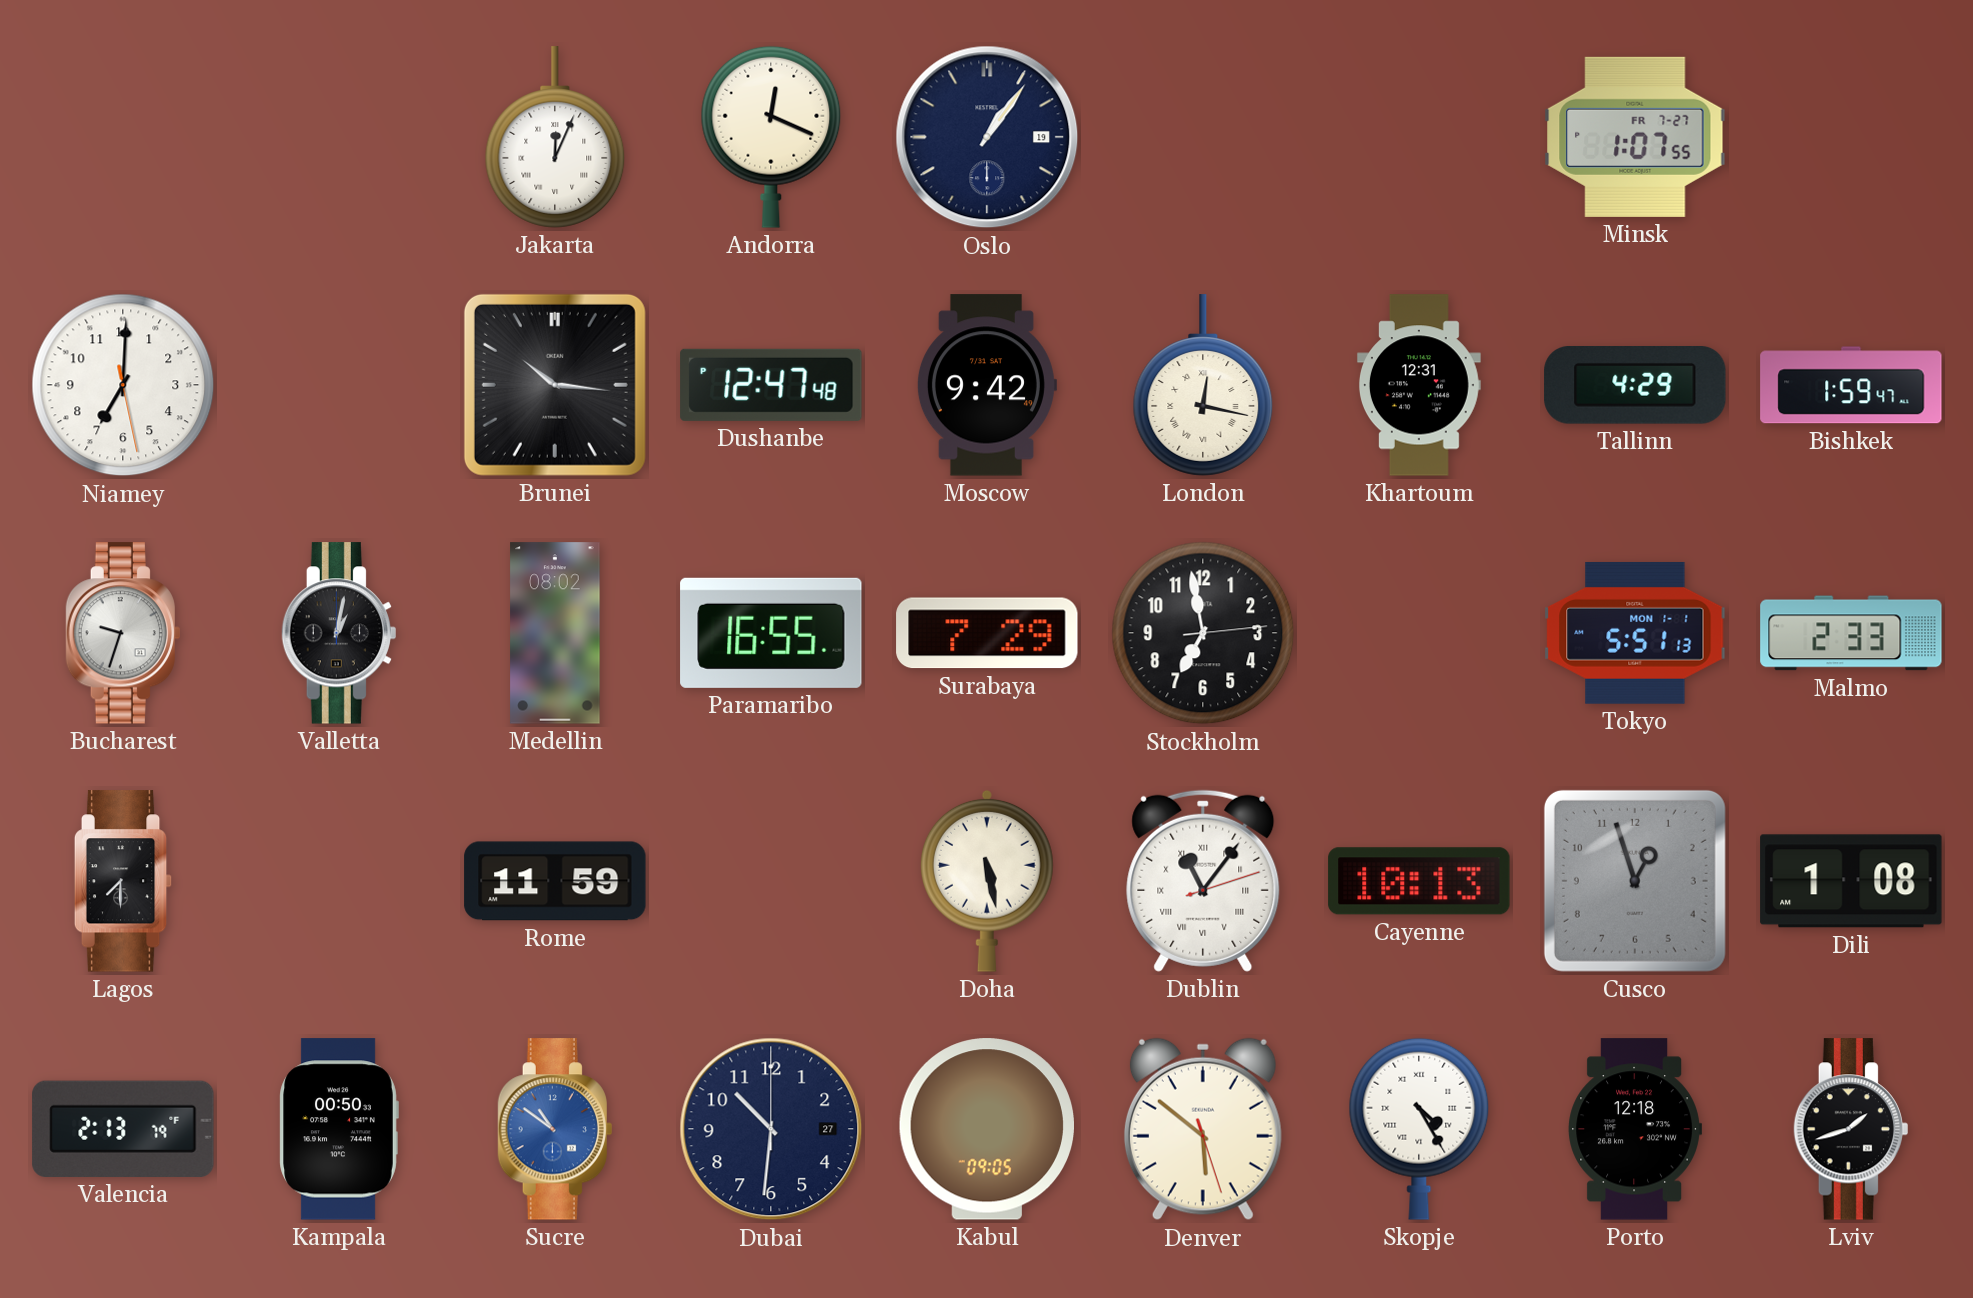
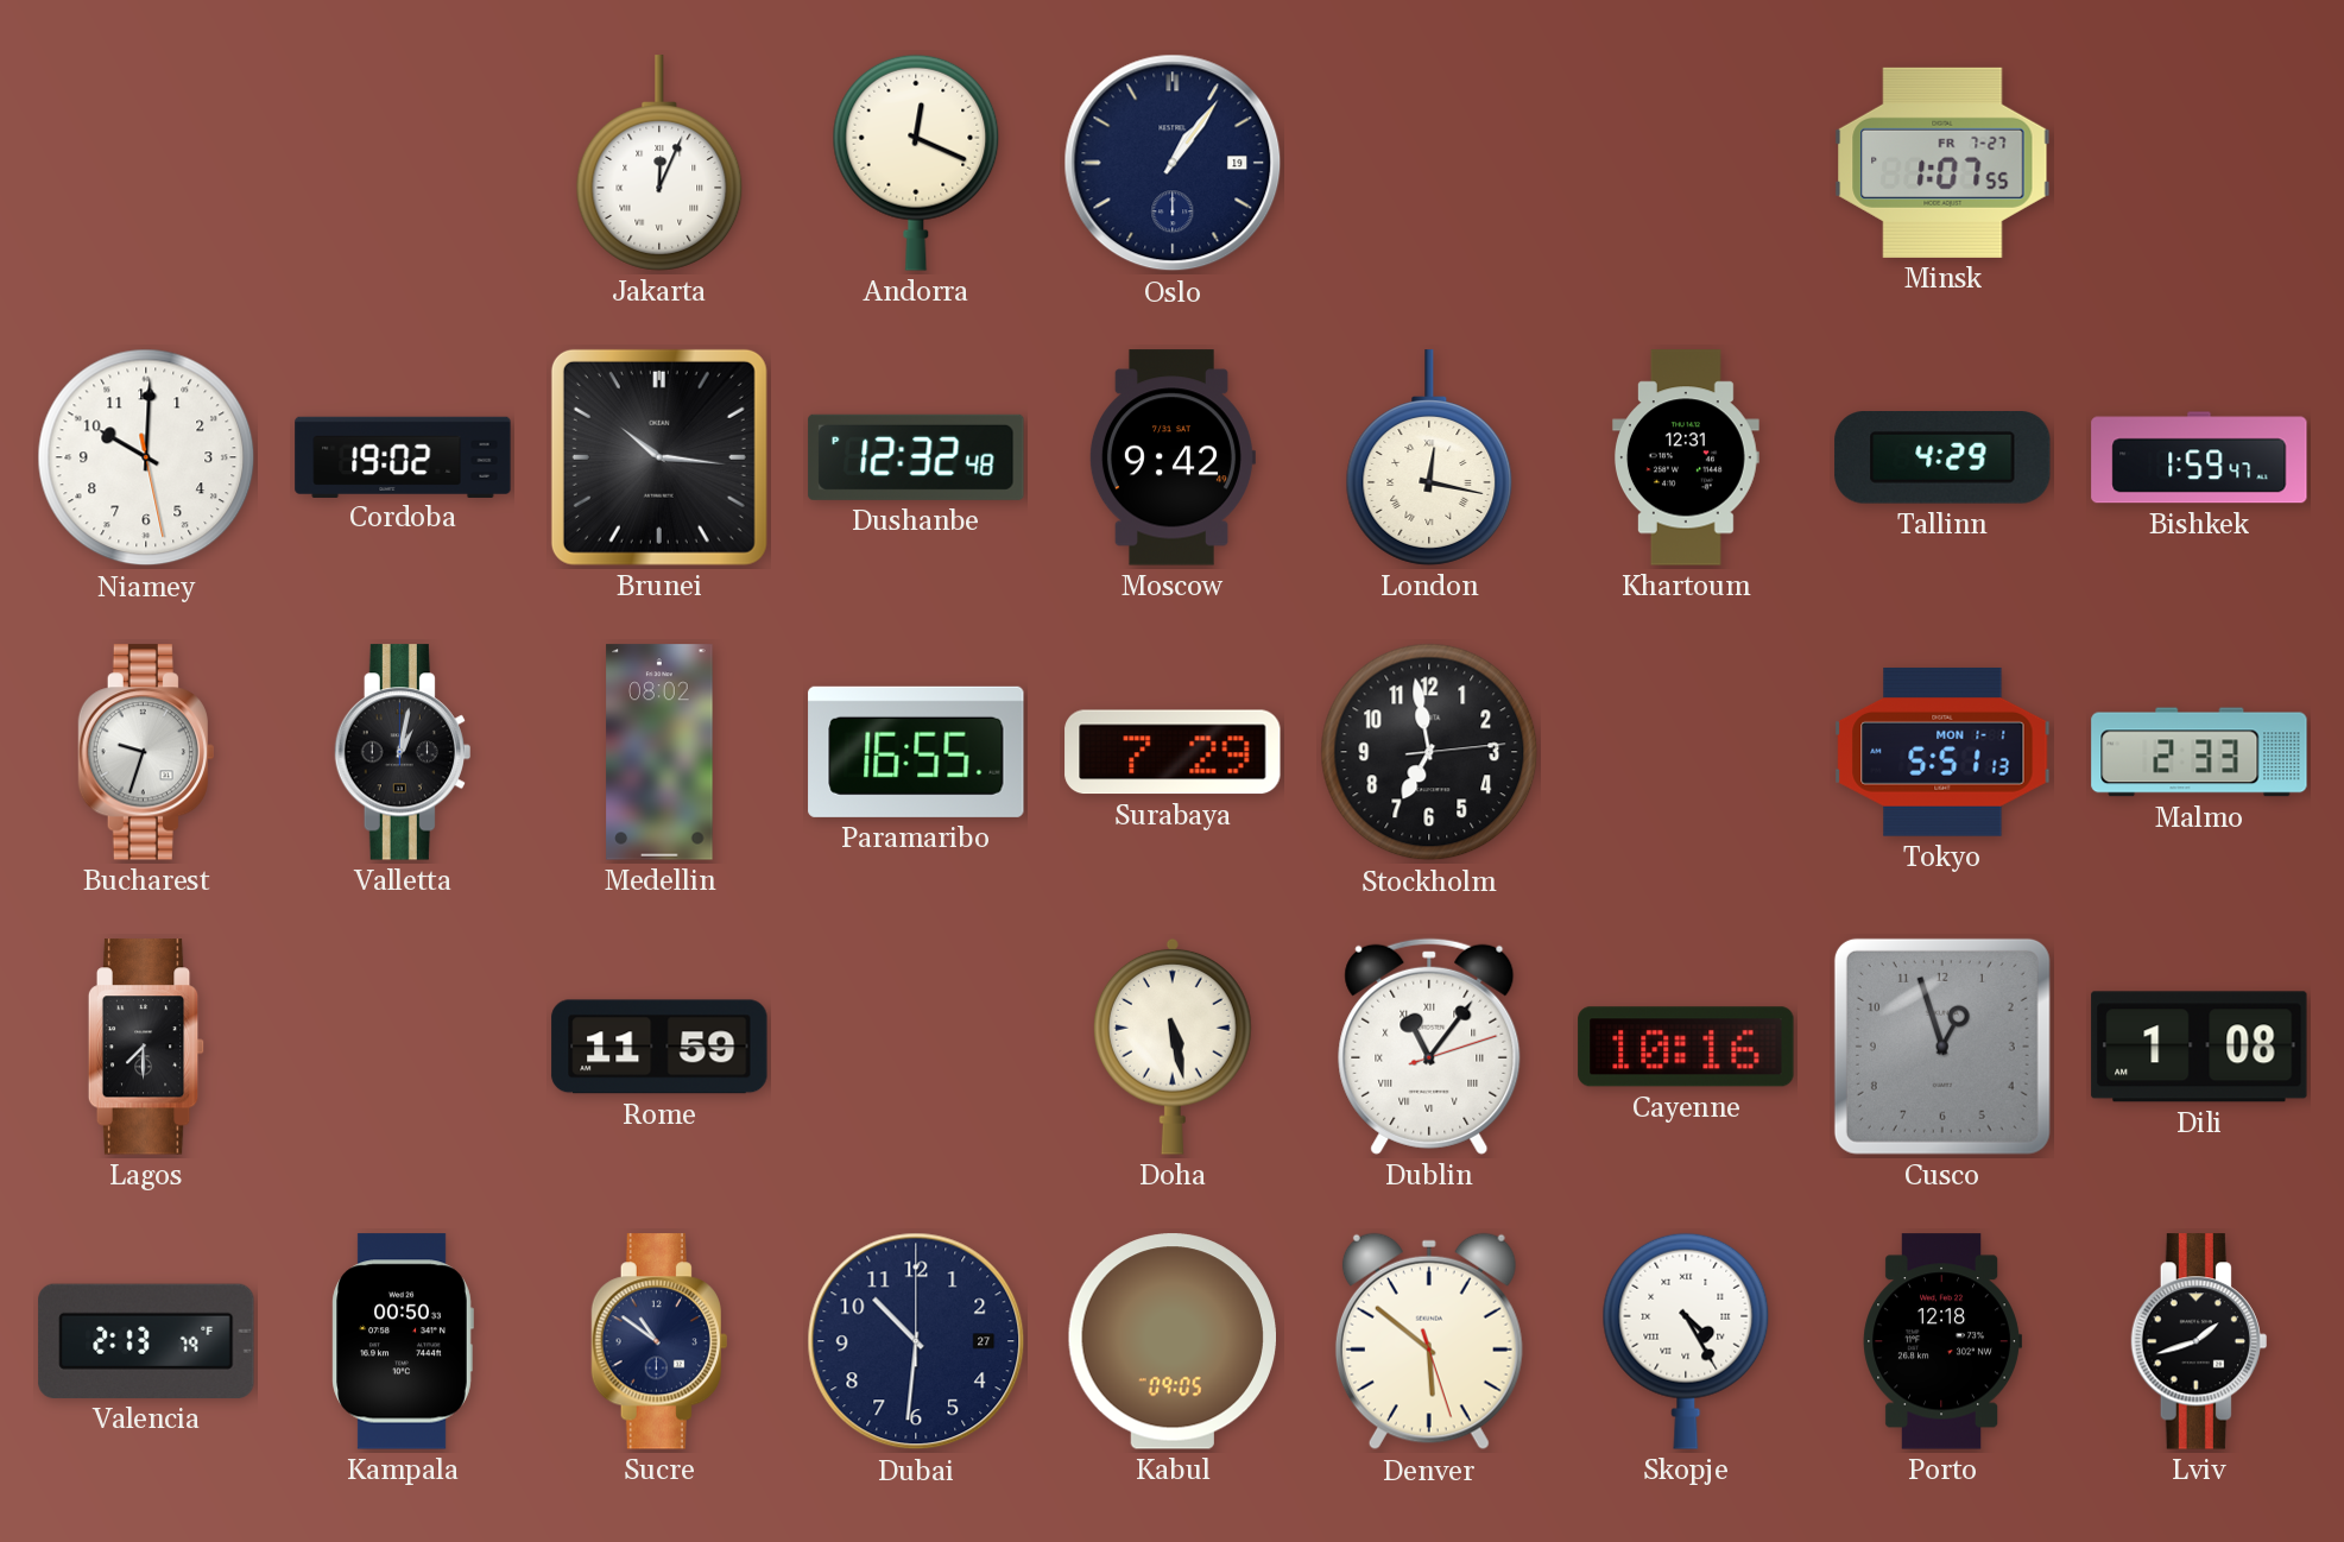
Niamey: 7:00 -> 10:00
Cordoba: none -> 19:02
Dushanbe: 12:47 -> 12:32
Cayenne: 10:13 -> 10:16
Sucre dial: blue -> navy
